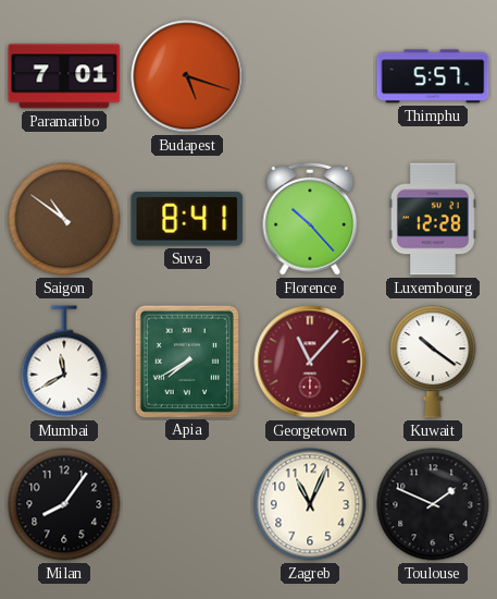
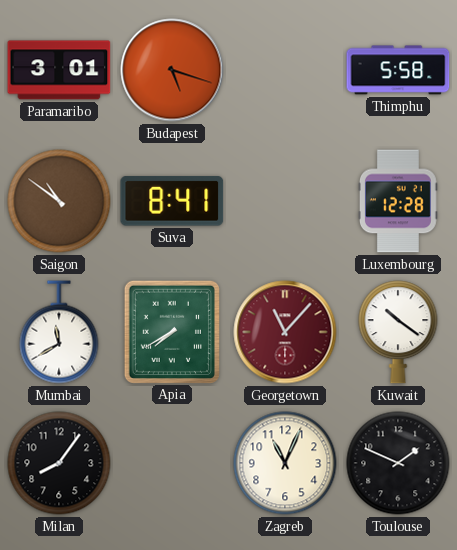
Paramaribo: 7:01 -> 3:01
Thimphu: 5:57 -> 5:58
Florence: 10:23 -> none
